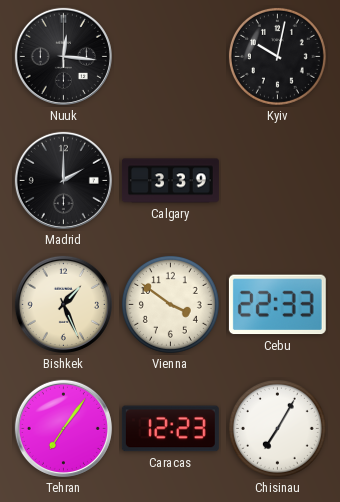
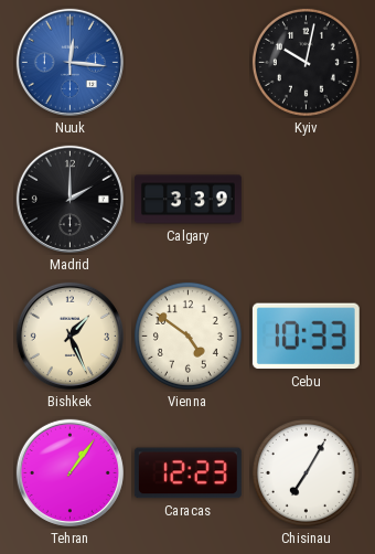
Nuuk dial: black -> blue
Vienna: 3:51 -> 4:51
Cebu: 22:33 -> 10:33
Tehran: 7:06 -> 1:06
